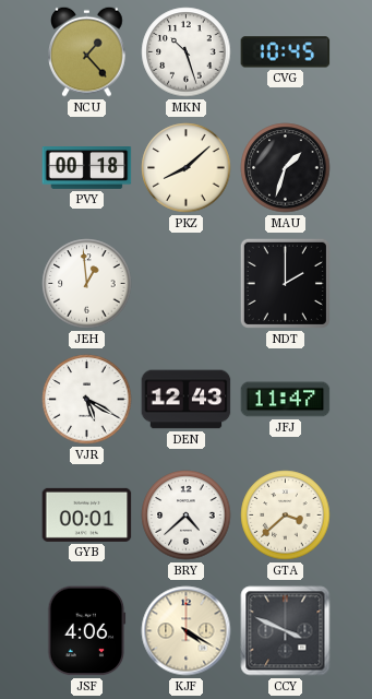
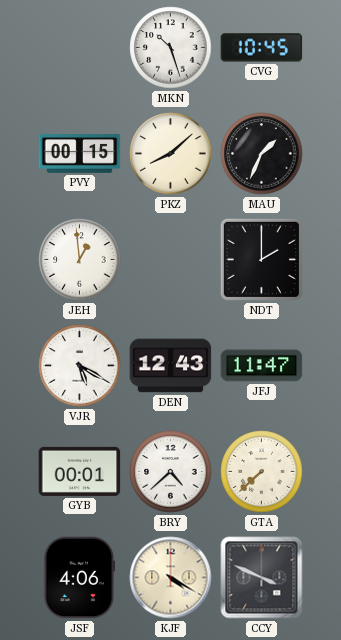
NCU: 1:23 -> none
PVY: 00:18 -> 00:15
MAU: 1:33 -> 1:34
GTA: 3:38 -> 7:38
